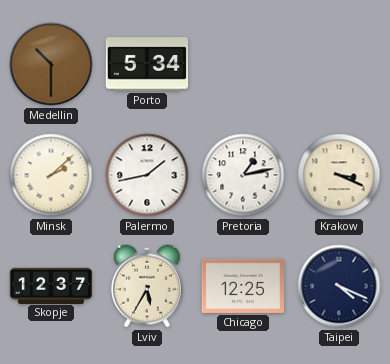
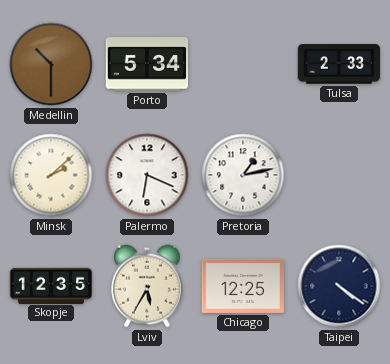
Tulsa: none -> 2:33
Palermo: 1:43 -> 6:19
Krakow: 3:19 -> none
Skopje: 12:37 -> 12:35
Taipei: 4:19 -> 4:21
